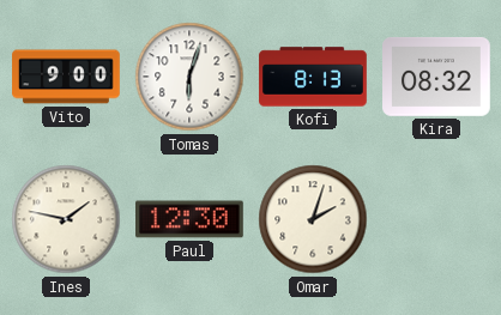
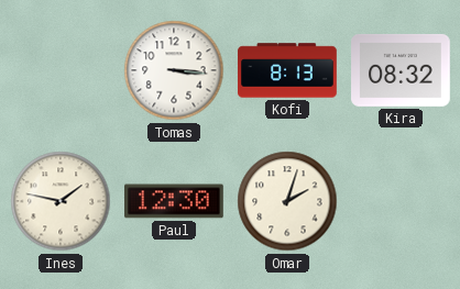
Vito: 9:00 -> none
Tomas: 6:03 -> 3:16
